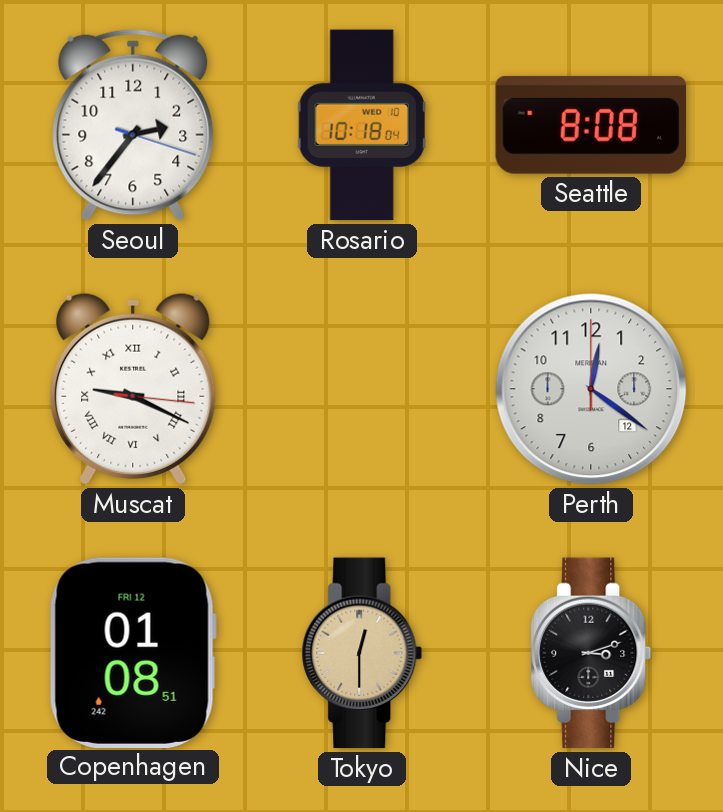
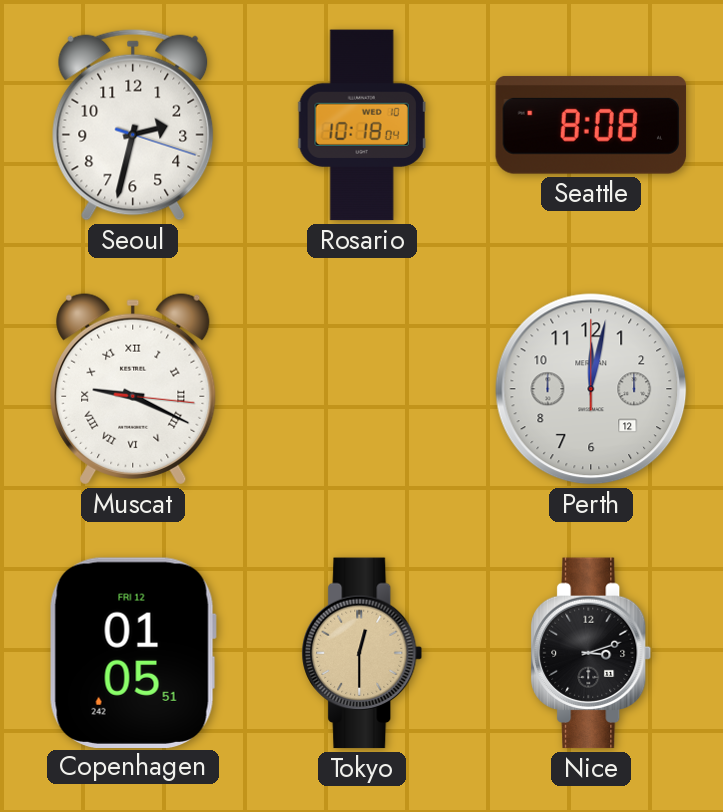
Seoul: 2:36 -> 2:32
Perth: 12:21 -> 12:02
Copenhagen: 01:08 -> 01:05
